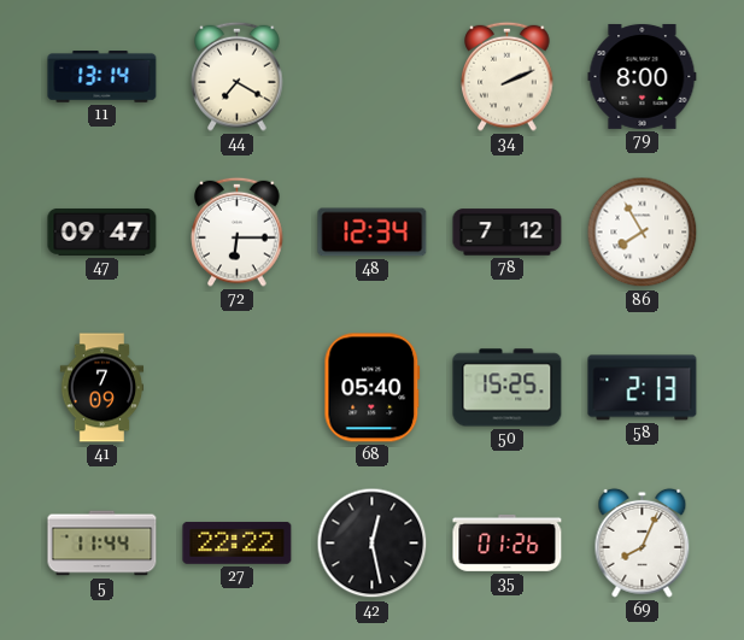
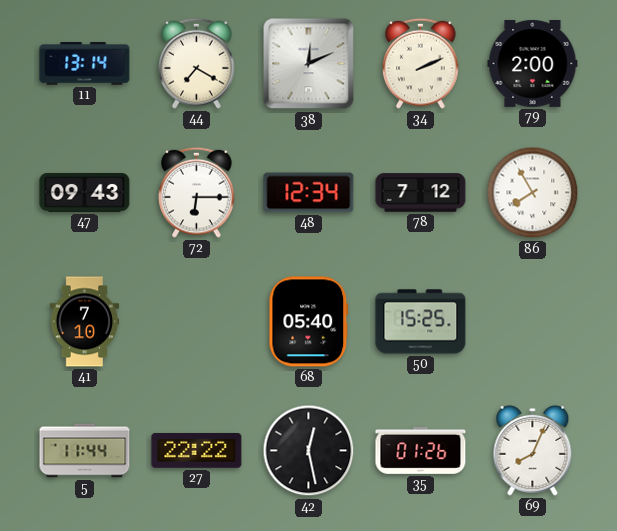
38: none -> 12:11
79: 8:00 -> 2:00
47: 09:47 -> 09:43
41: 7:09 -> 7:10
58: 2:13 -> none
